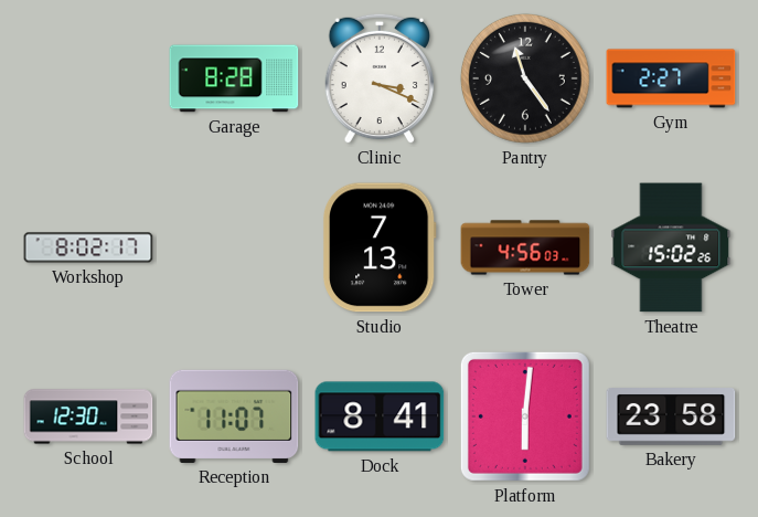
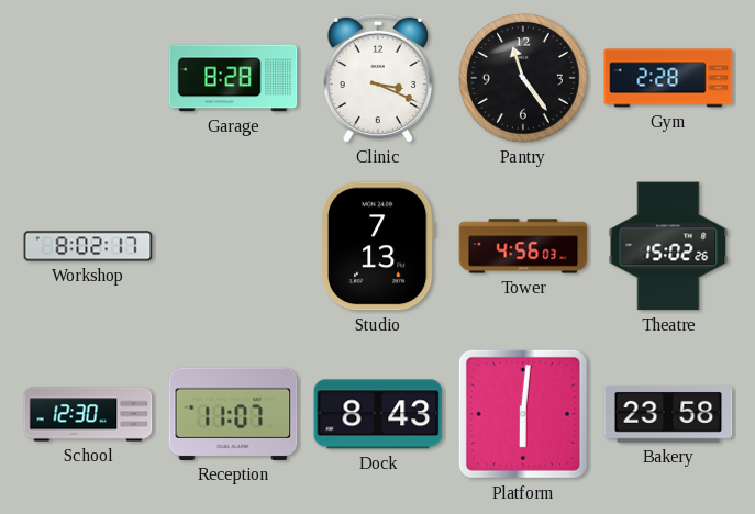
Gym: 2:27 -> 2:28
Dock: 8:41 -> 8:43
